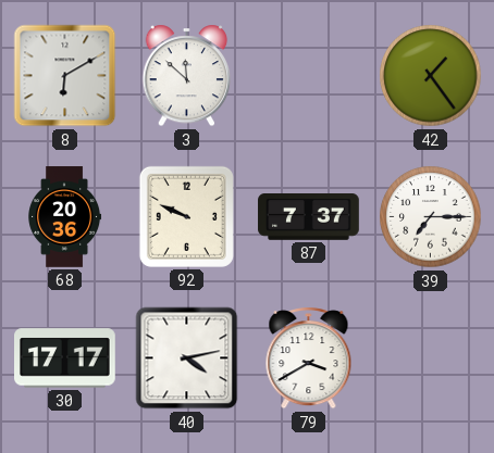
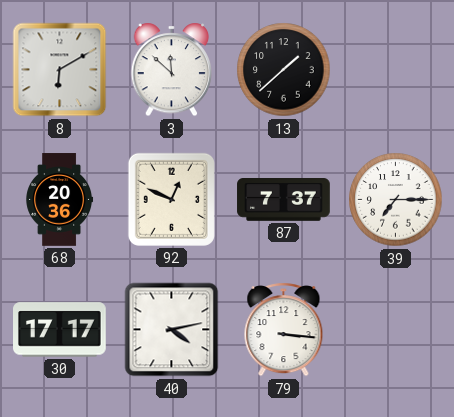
13: none -> 1:38
42: 1:24 -> none
92: 9:49 -> 12:49
79: 3:40 -> 3:16
